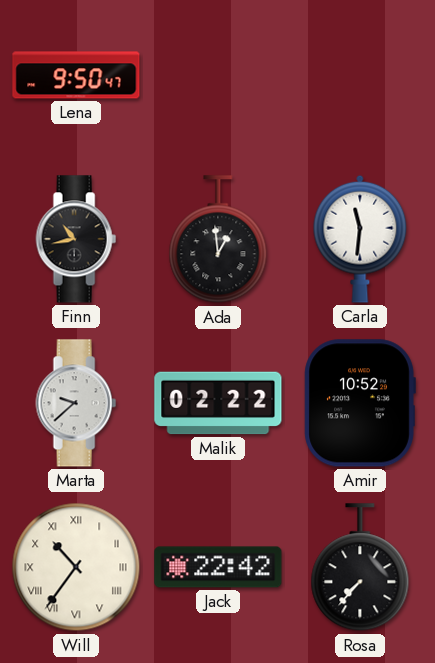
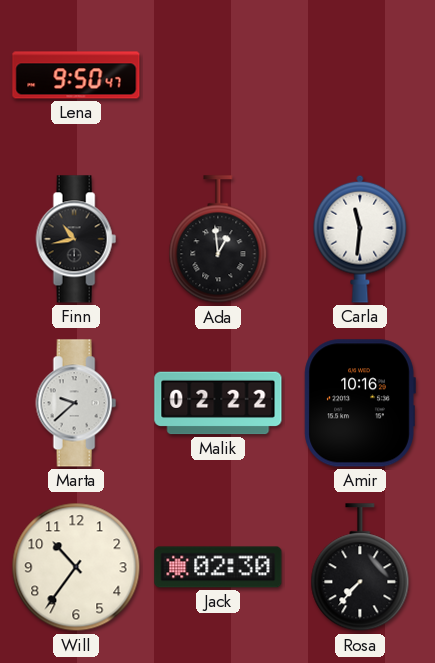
Amir: 10:52 -> 10:16
Will numerals: Roman -> Arabic
Jack: 22:42 -> 02:30
